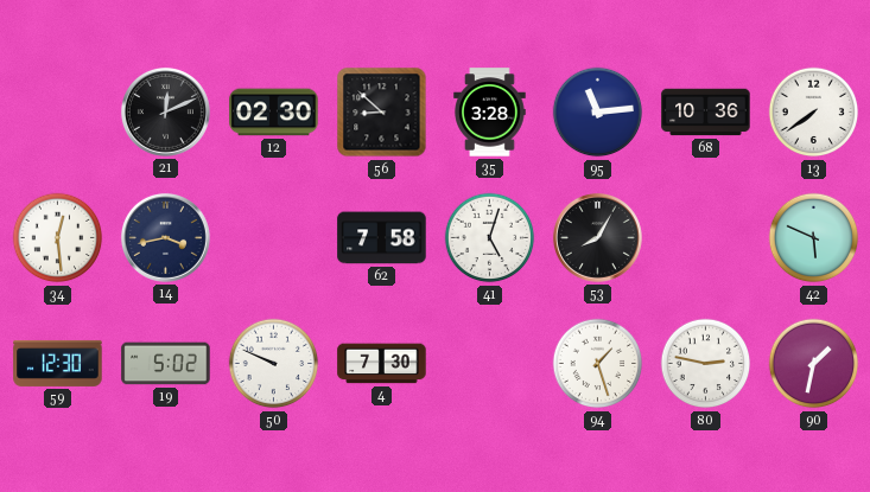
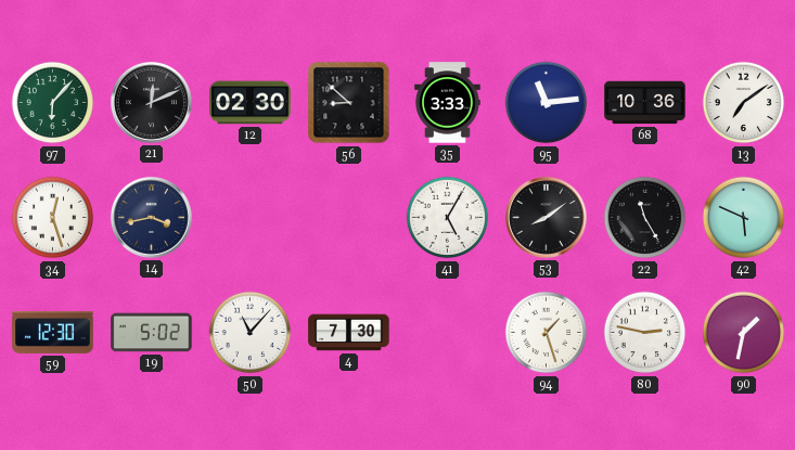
97: none -> 6:07
35: 3:28 -> 3:33
13: 7:39 -> 7:09
34: 12:29 -> 12:27
62: 7:58 -> none
41: 5:03 -> 5:05
53: 8:05 -> 8:09
22: none -> 11:25
50: 9:49 -> 11:07
